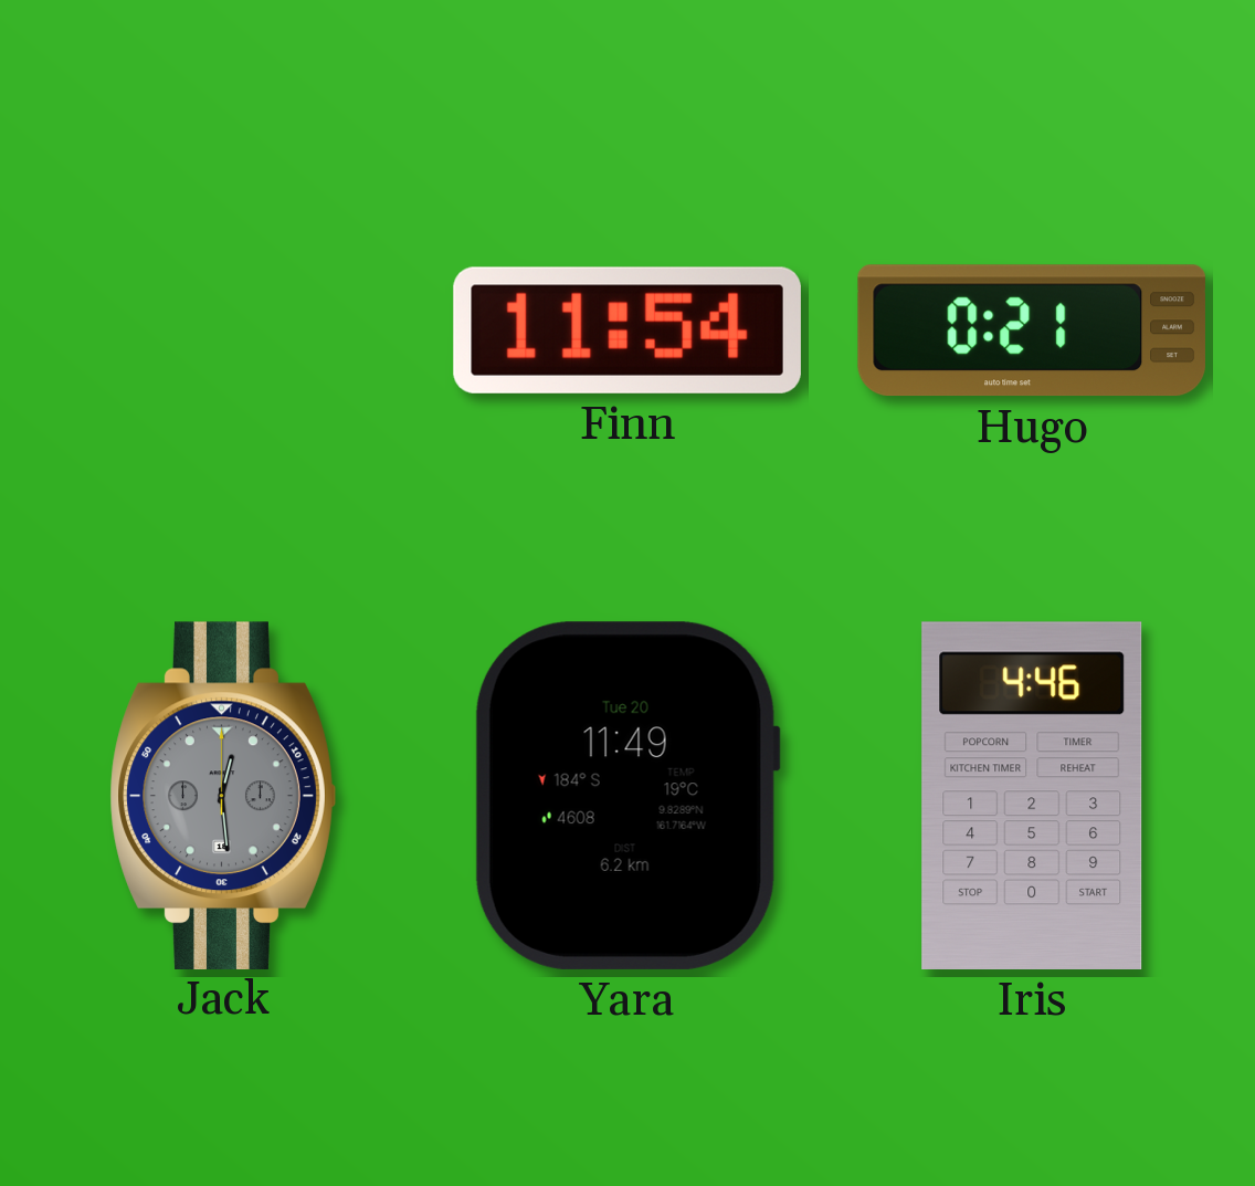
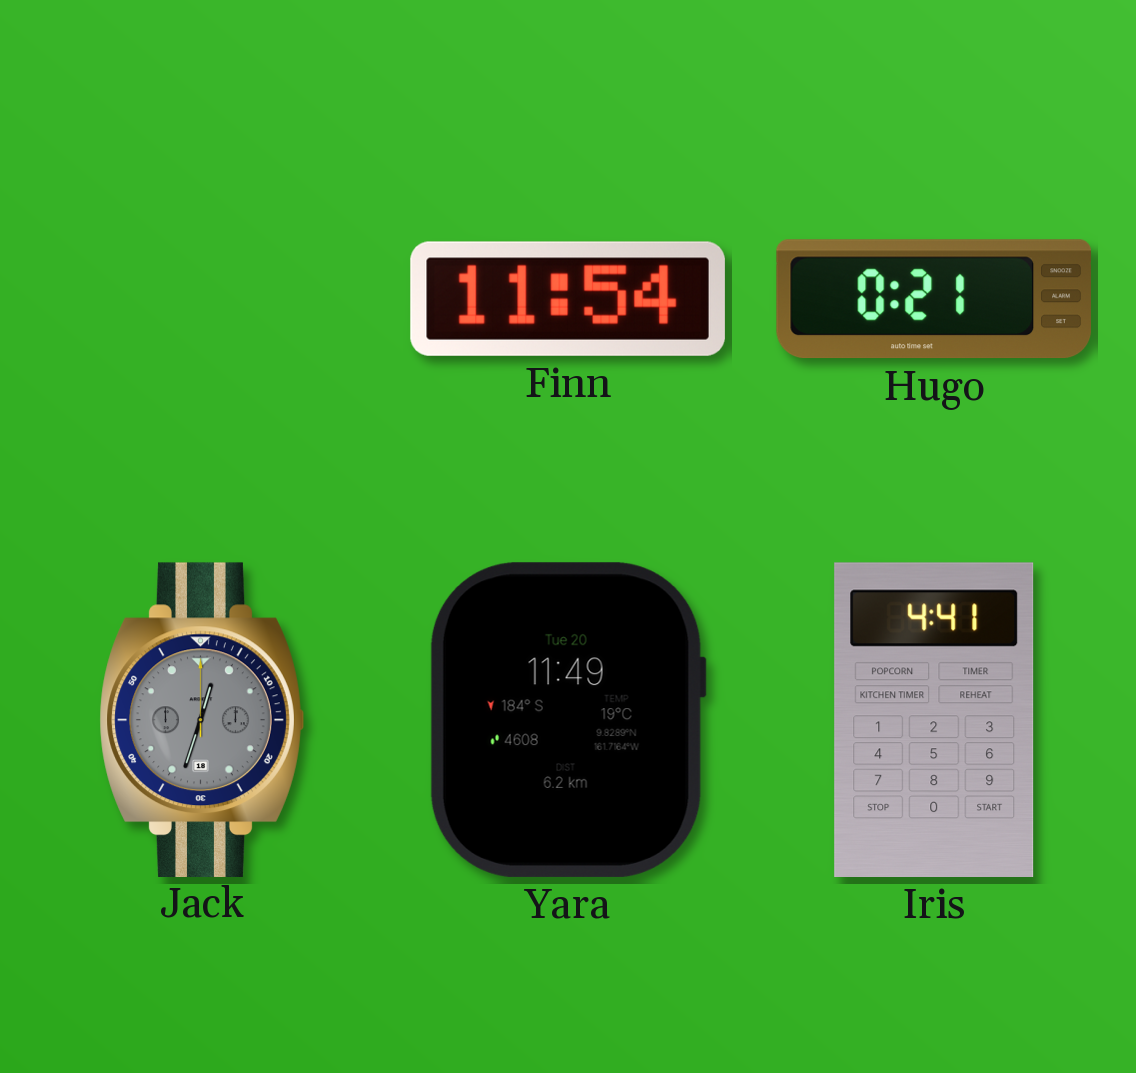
Jack: 12:29 -> 12:33
Iris: 4:46 -> 4:41
